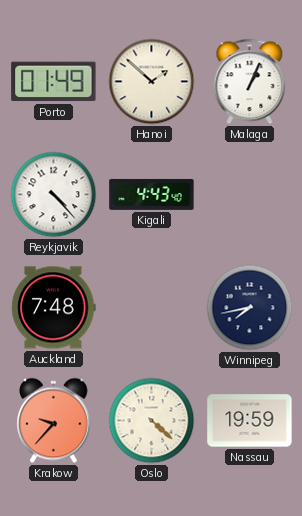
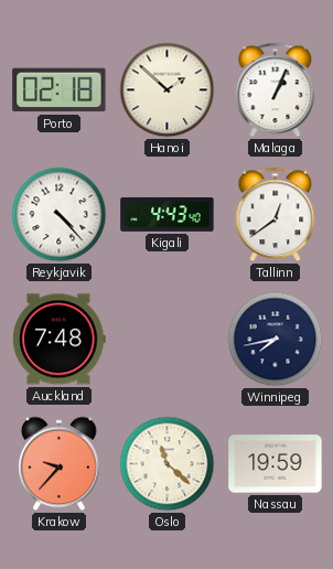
Porto: 01:49 -> 02:18
Tallinn: none -> 12:39
Oslo: 4:22 -> 11:22
